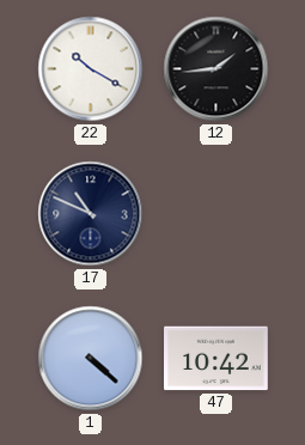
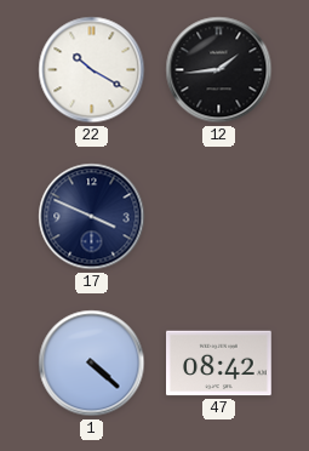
17: 10:49 -> 3:49
47: 10:42 -> 08:42
